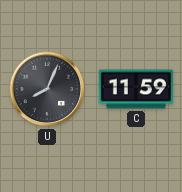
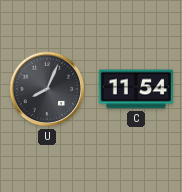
C: 11:59 -> 11:54
